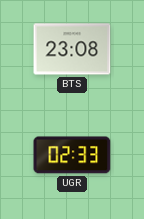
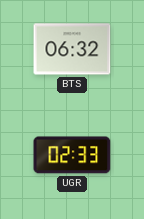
BTS: 23:08 -> 06:32
